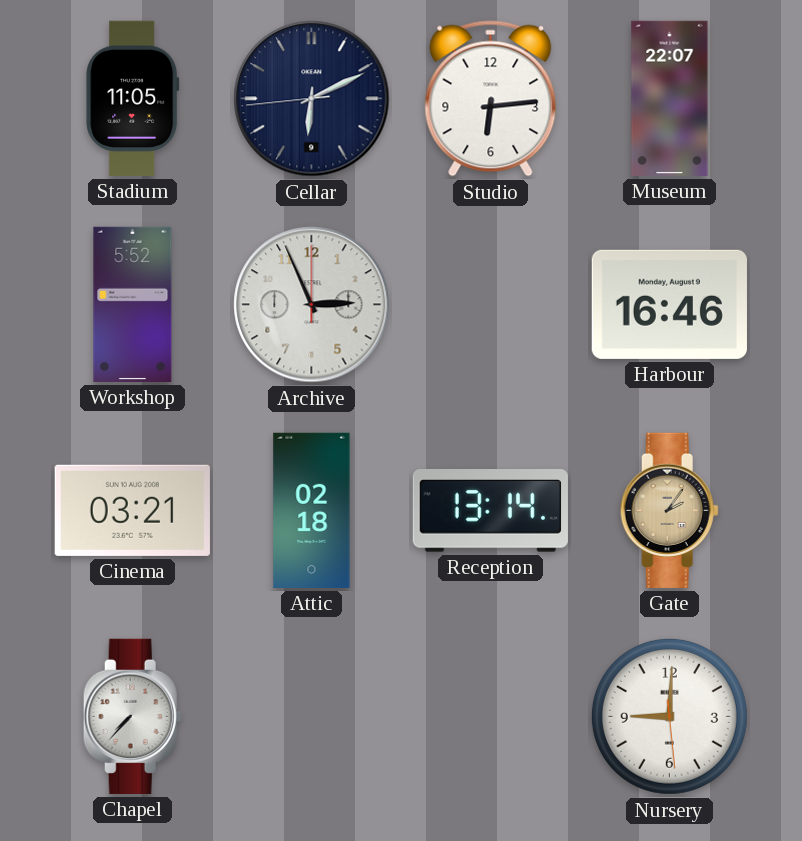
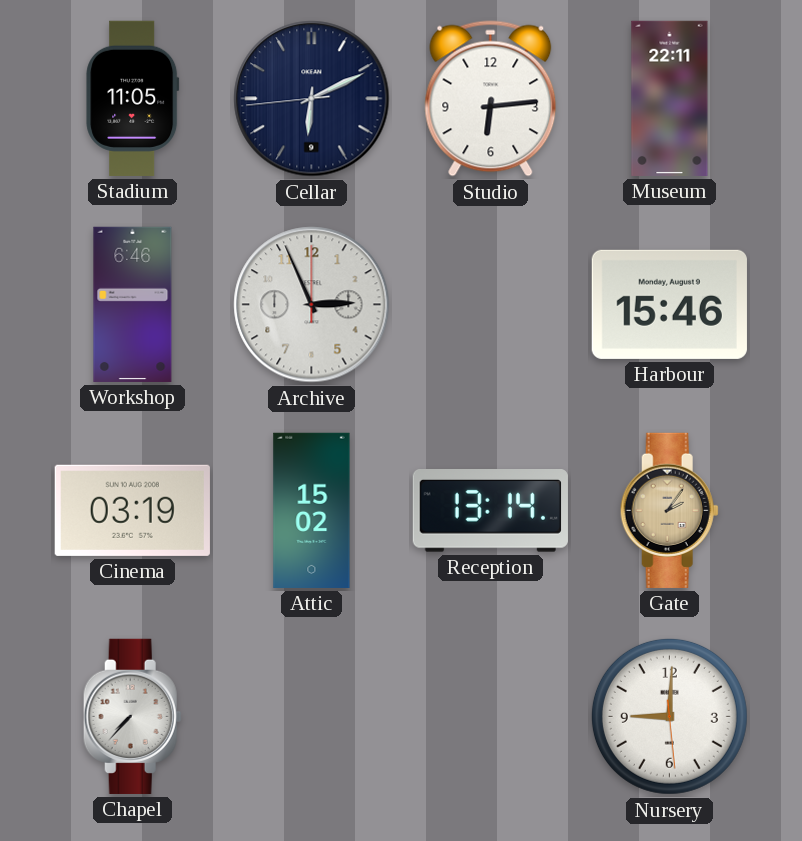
Museum: 22:07 -> 22:11
Workshop: 5:52 -> 6:46
Harbour: 16:46 -> 15:46
Cinema: 03:21 -> 03:19
Attic: 02:18 -> 15:02
